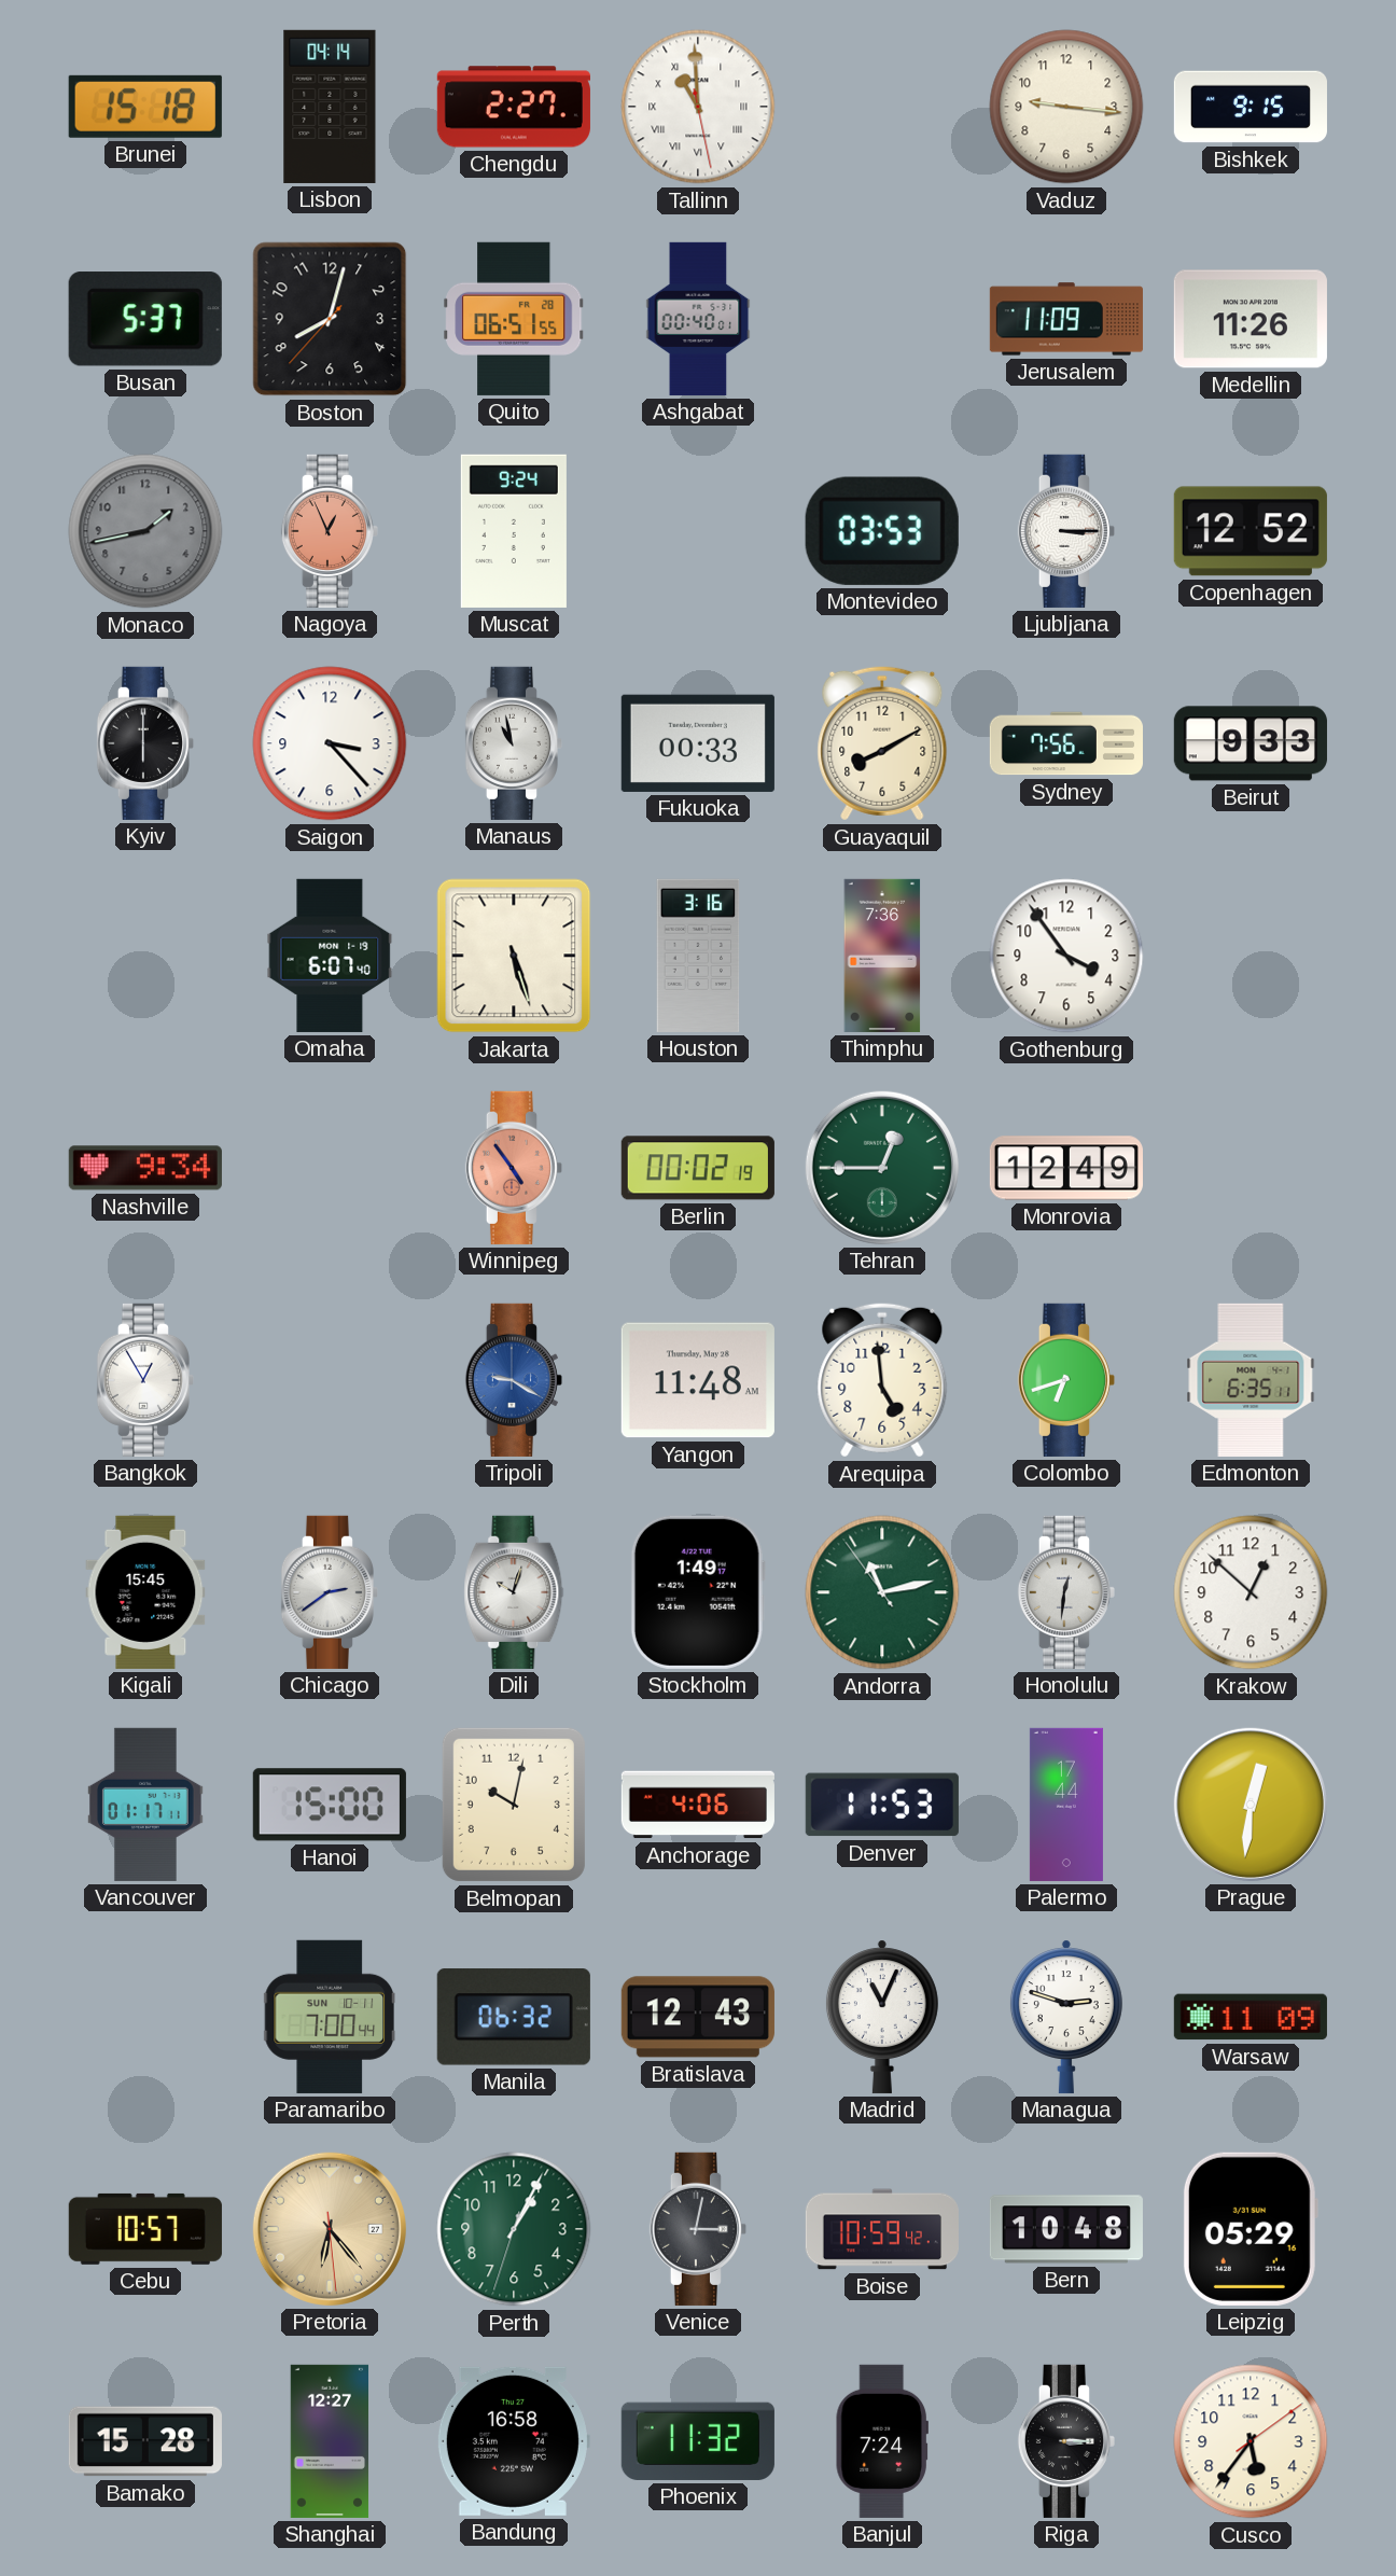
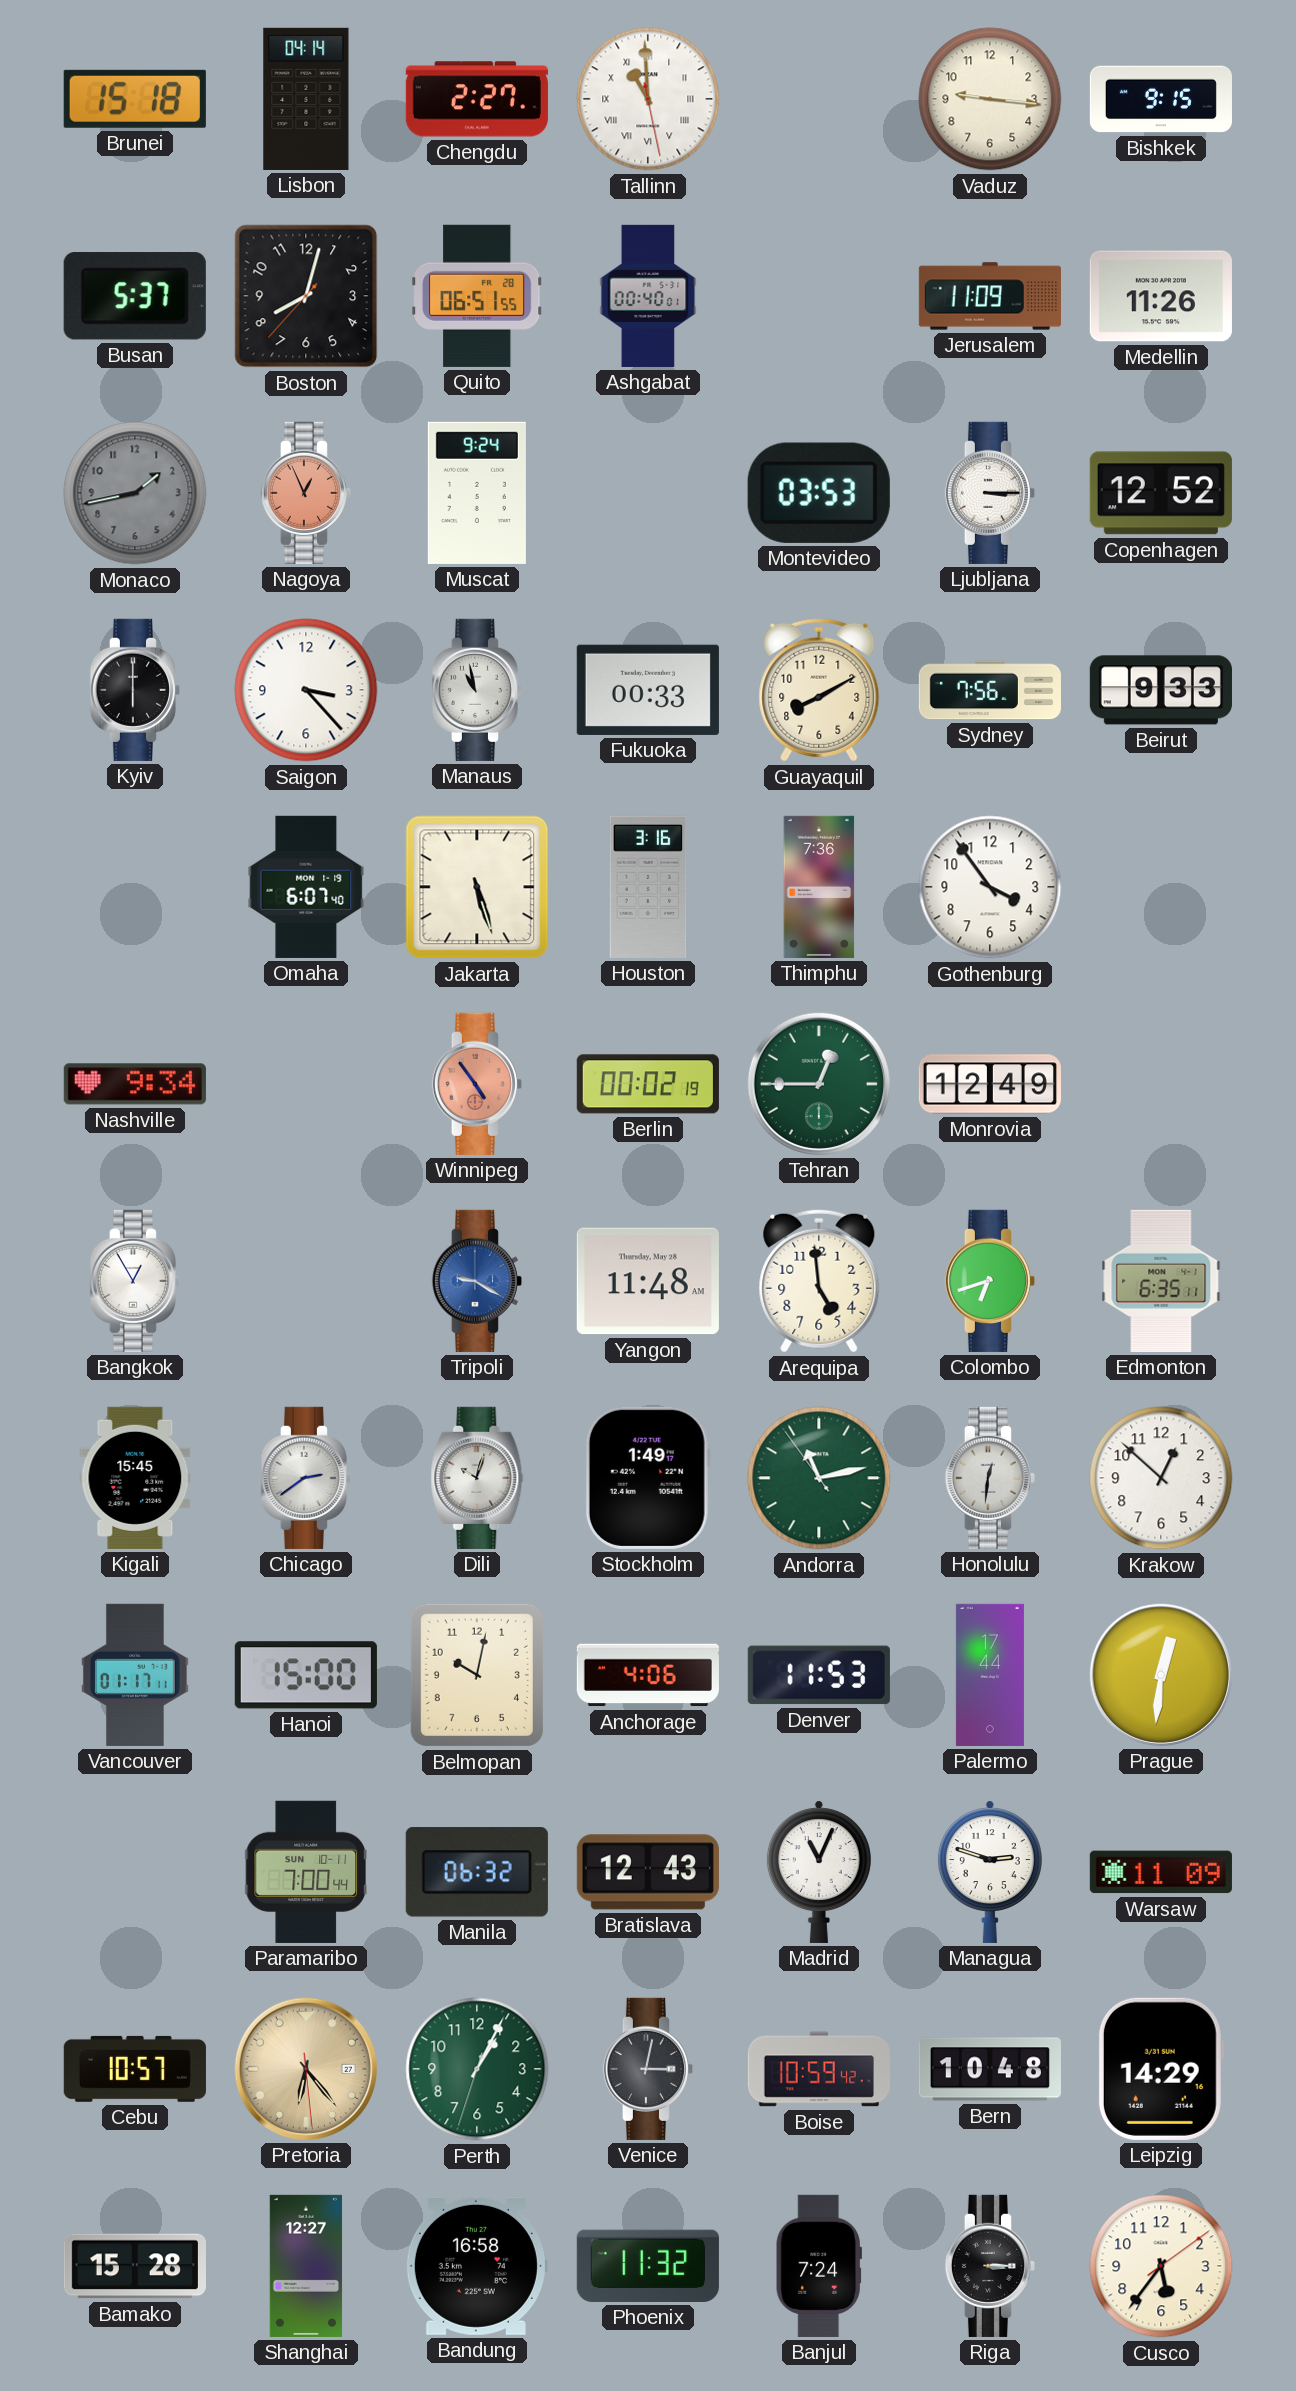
Leipzig: 05:29 -> 14:29
